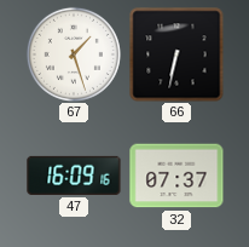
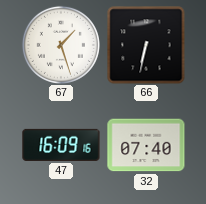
32: 07:37 -> 07:40
